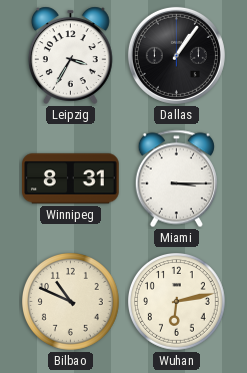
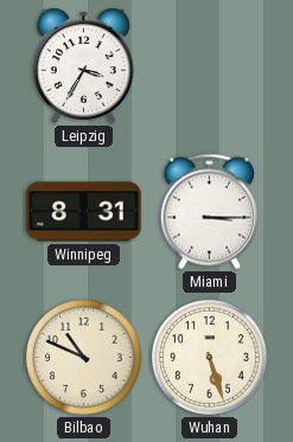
Dallas: 1:06 -> none
Wuhan: 6:13 -> 5:27
